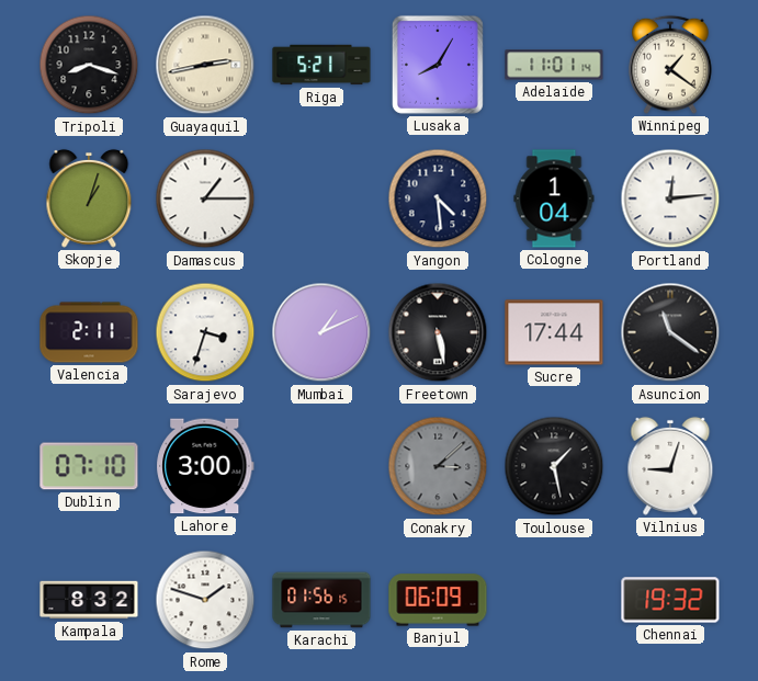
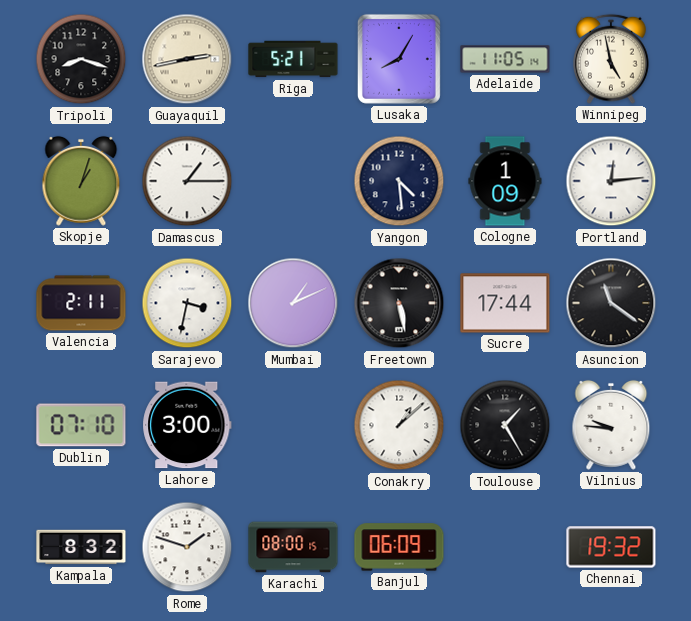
Adelaide: 11:01 -> 11:05
Winnipeg: 1:21 -> 4:58
Cologne: 1:04 -> 1:09
Sarajevo: 3:33 -> 3:32
Conakry: 3:08 -> 1:08
Conakry dial: grey -> white
Toulouse: 1:28 -> 1:25
Vilnius: 9:03 -> 9:46
Karachi: 01:56 -> 08:00
